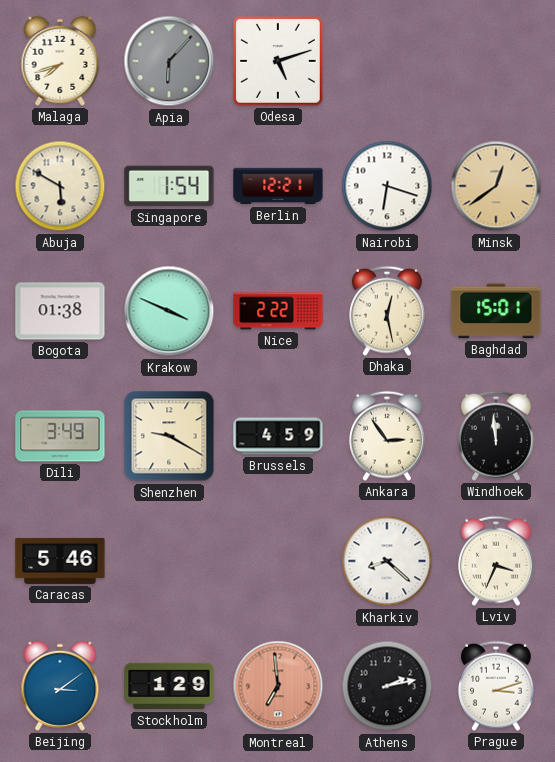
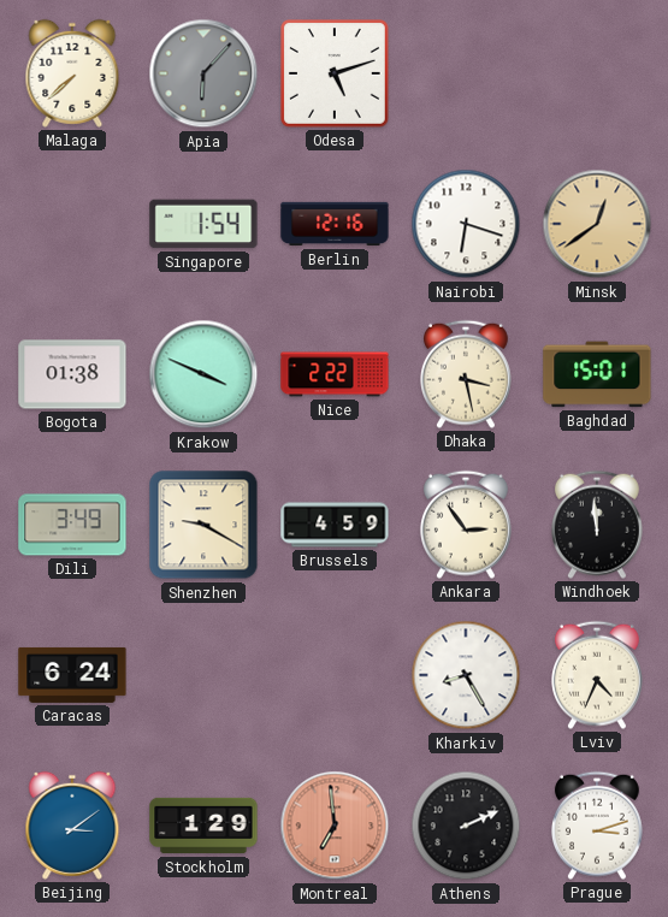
Malaga: 7:42 -> 7:38
Abuja: 5:50 -> none
Berlin: 12:21 -> 12:16
Dhaka: 12:28 -> 3:28
Caracas: 5:46 -> 6:24
Kharkiv: 8:22 -> 8:25
Lviv: 3:34 -> 4:34
Athens: 2:13 -> 2:11
